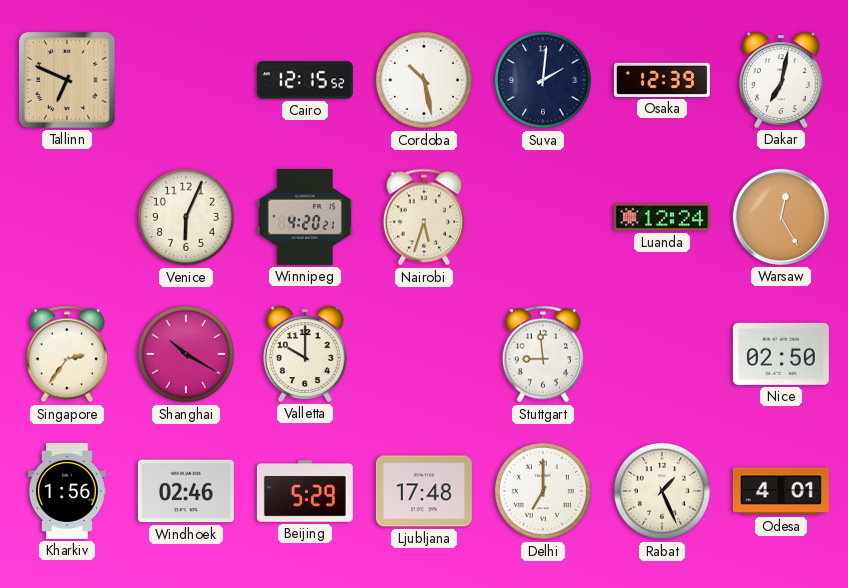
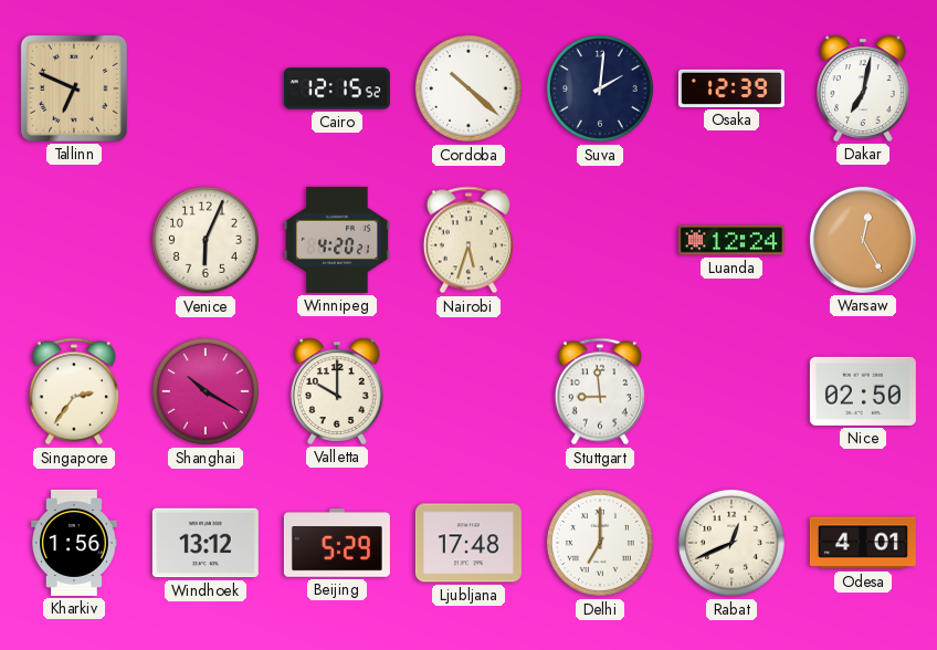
Cordoba: 10:28 -> 10:22
Windhoek: 02:46 -> 13:12
Rabat: 1:26 -> 12:41
